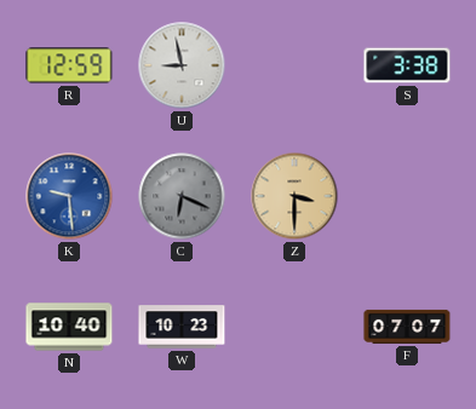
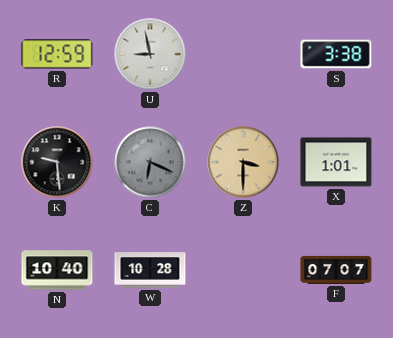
K dial: blue -> black
X: none -> 1:01
W: 10:23 -> 10:28
